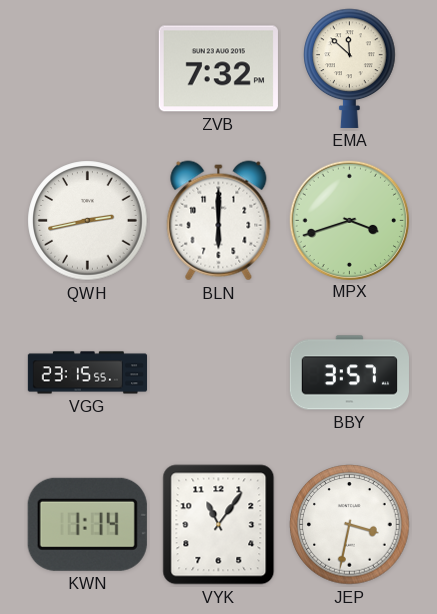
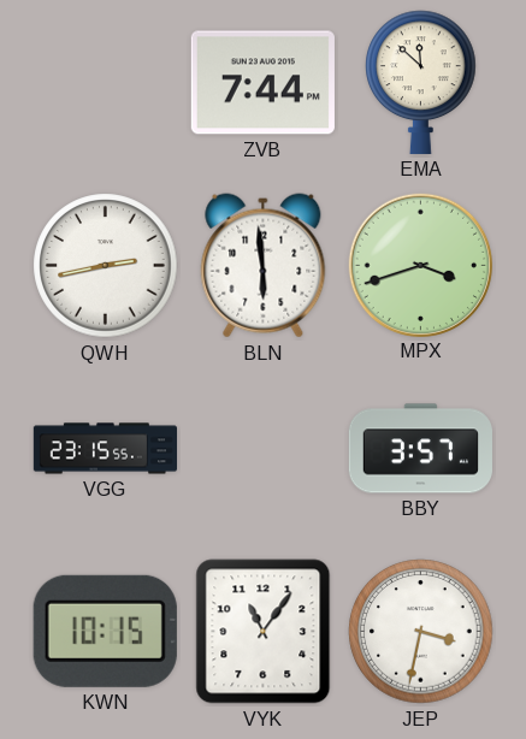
ZVB: 7:32 -> 7:44
BLN: 6:00 -> 5:59
KWN: 1:14 -> 10:15
